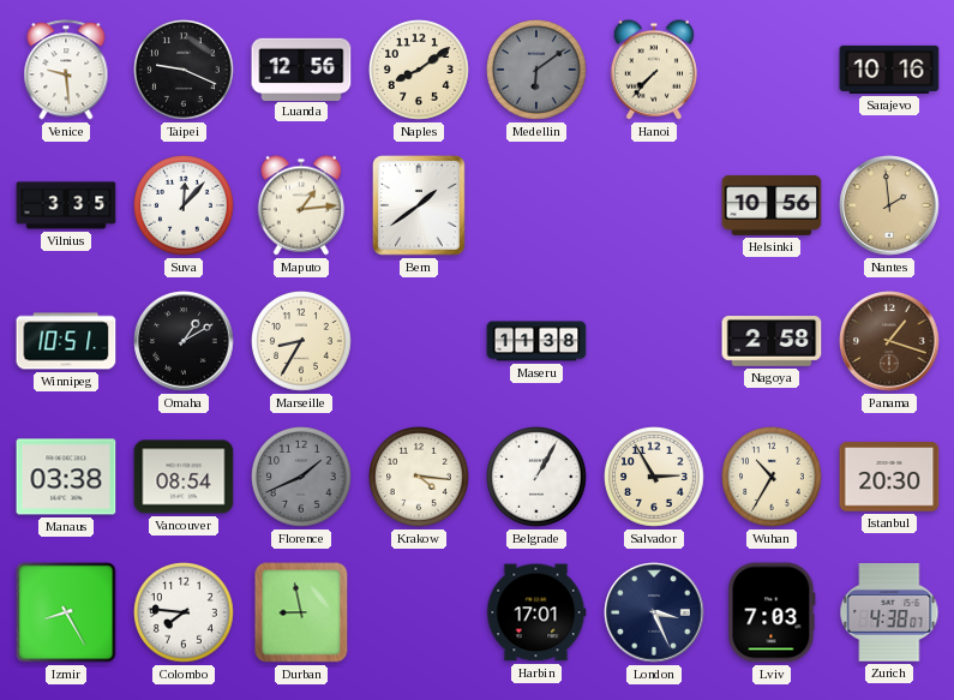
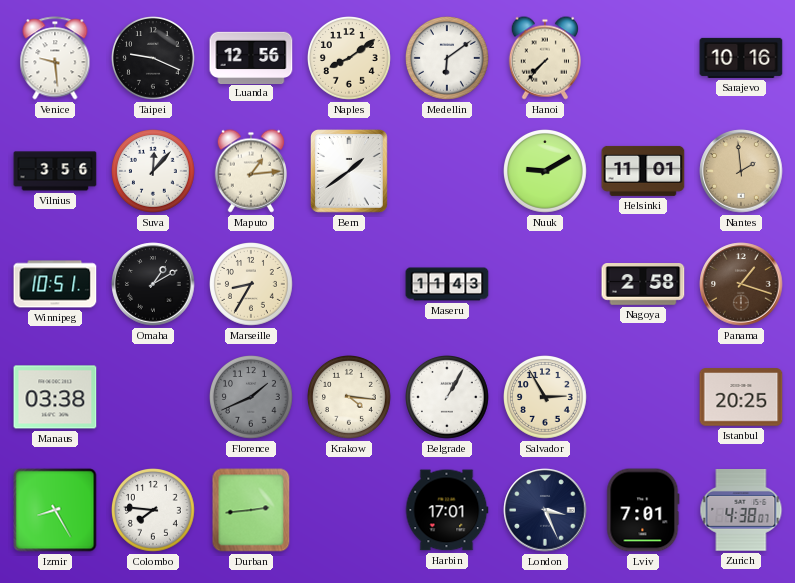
Medellin dial: grey -> white
Vilnius: 3:35 -> 3:56
Nuuk: none -> 9:10
Helsinki: 10:56 -> 11:01
Maseru: 11:38 -> 11:43
Vancouver: 08:54 -> none
Wuhan: 10:35 -> none
Istanbul: 20:30 -> 20:25
Durban: 8:58 -> 2:44
Lviv: 7:03 -> 7:01
